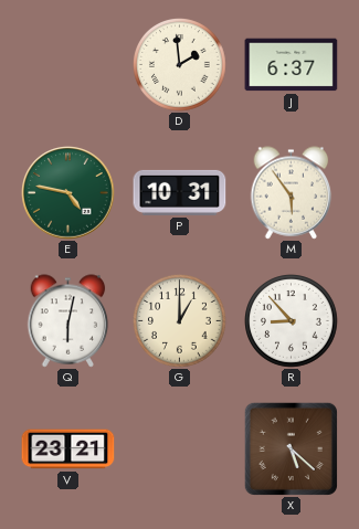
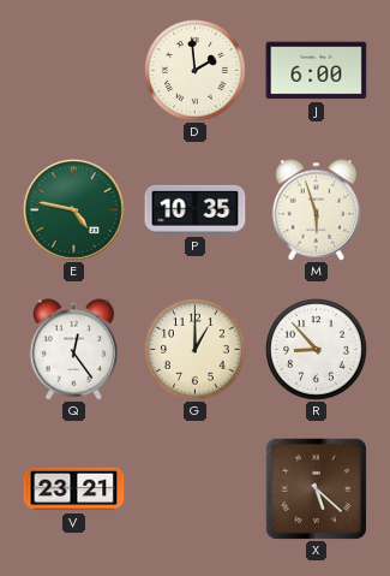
J: 6:37 -> 6:00
P: 10:31 -> 10:35
M: 5:54 -> 5:57
Q: 6:02 -> 12:24
